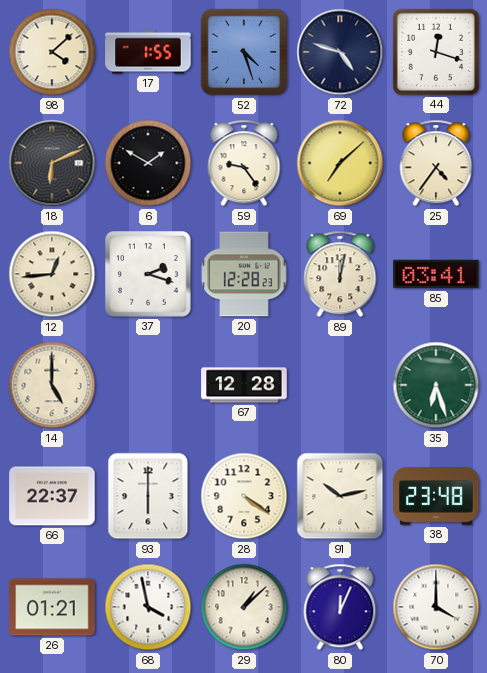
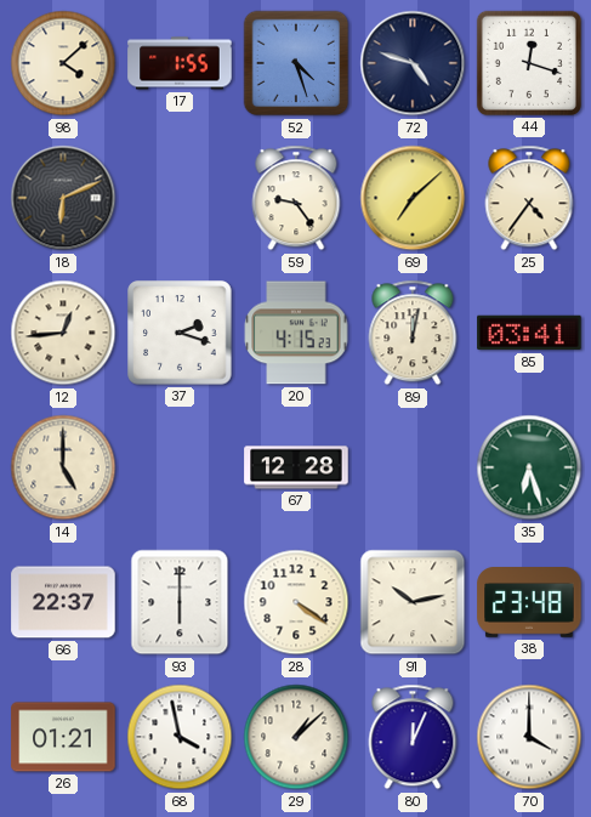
6: 1:50 -> none
20: 12:28 -> 4:15
